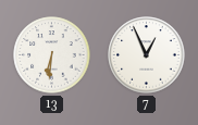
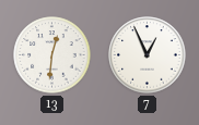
13: 6:31 -> 12:31
